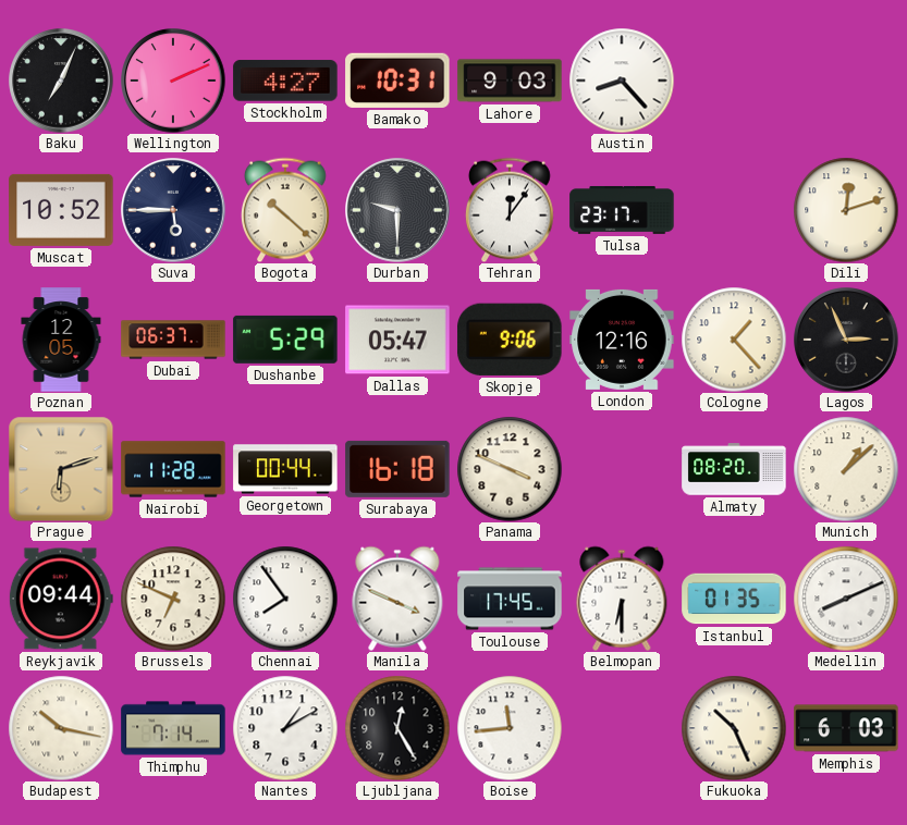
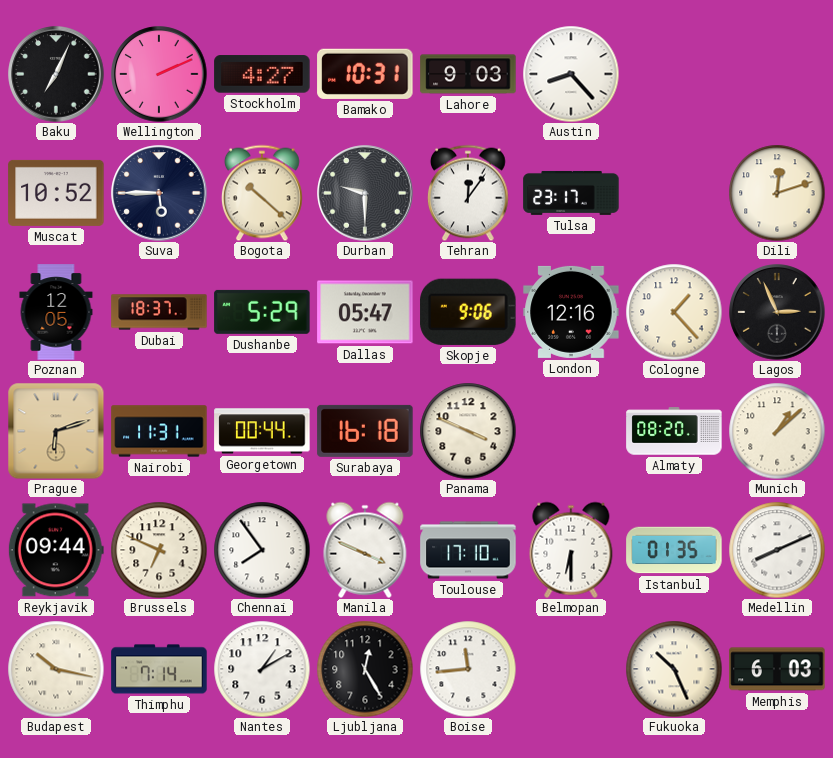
Dubai: 06:37 -> 18:37
Nairobi: 11:28 -> 11:31
Toulouse: 17:45 -> 17:10
